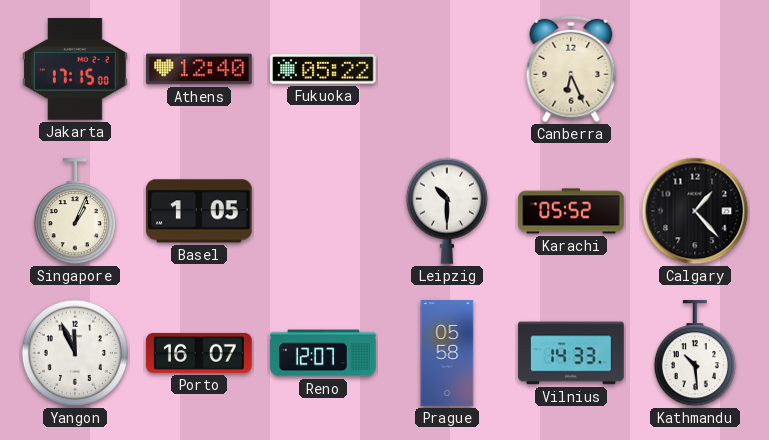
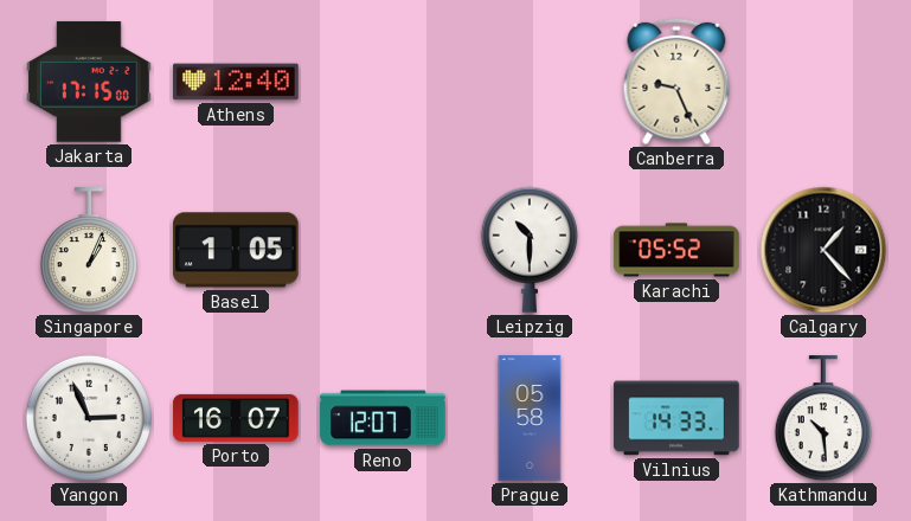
Fukuoka: 05:22 -> none
Canberra: 6:26 -> 9:26
Yangon: 11:56 -> 2:56
